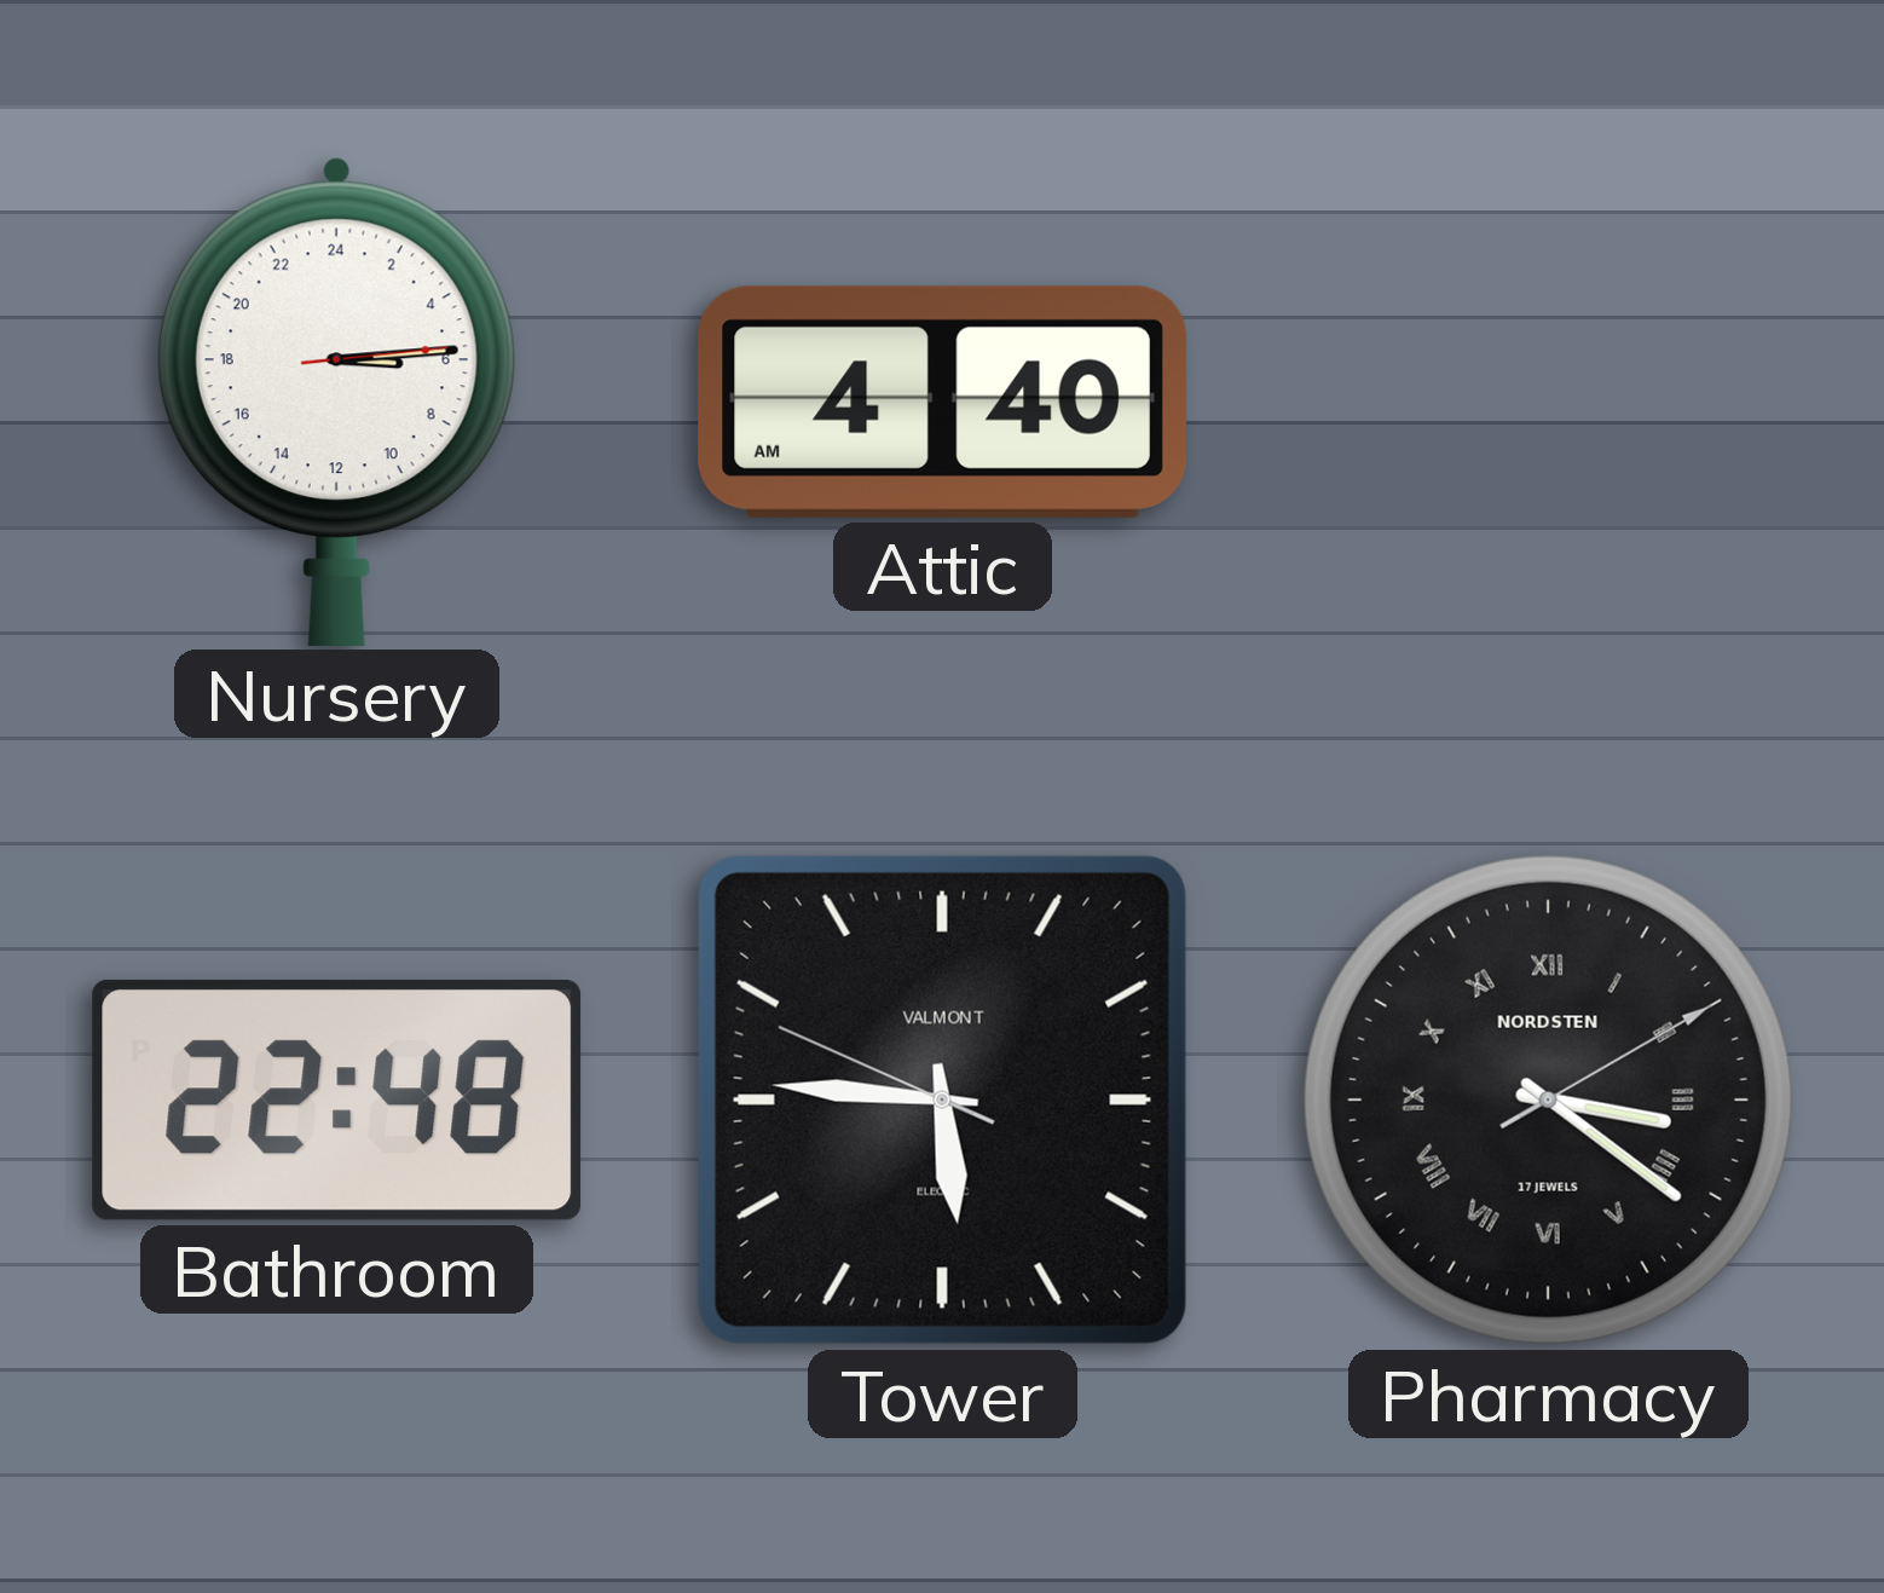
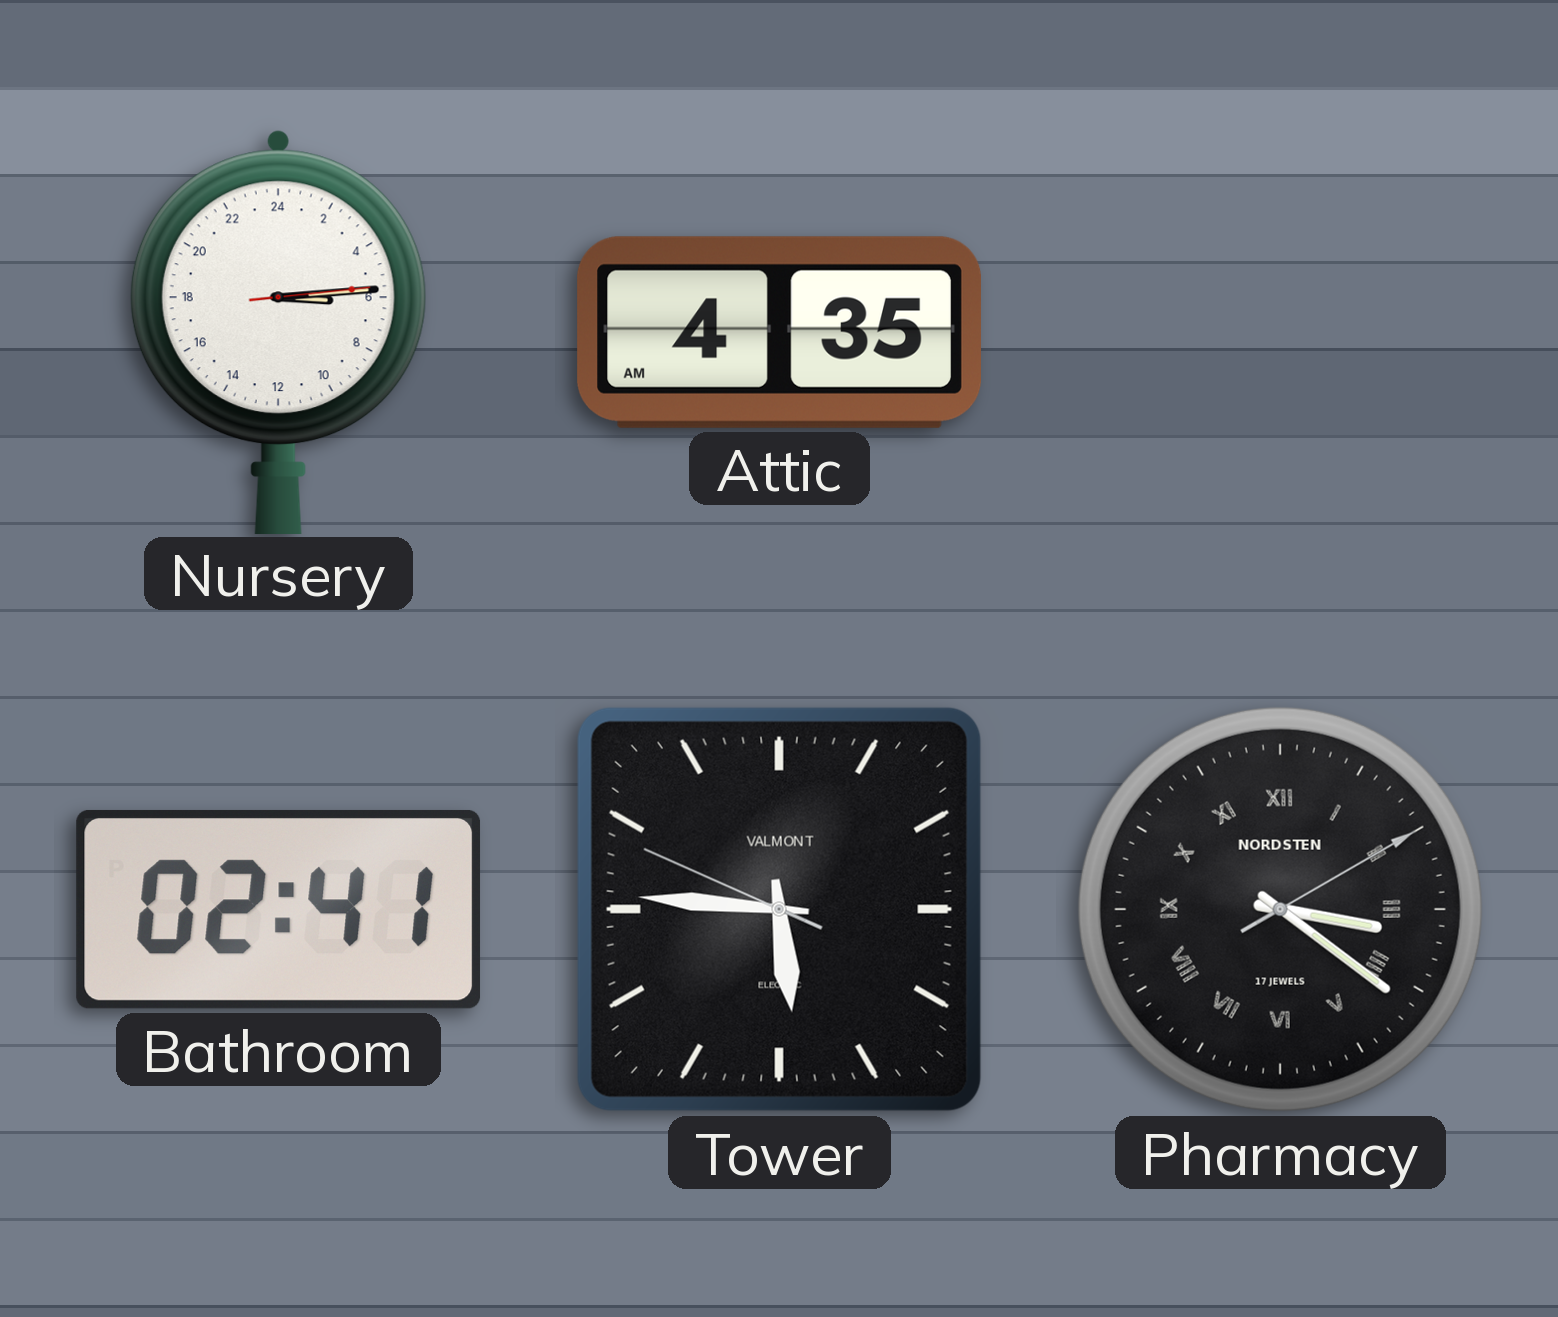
Attic: 4:40 -> 4:35
Bathroom: 22:48 -> 02:41
